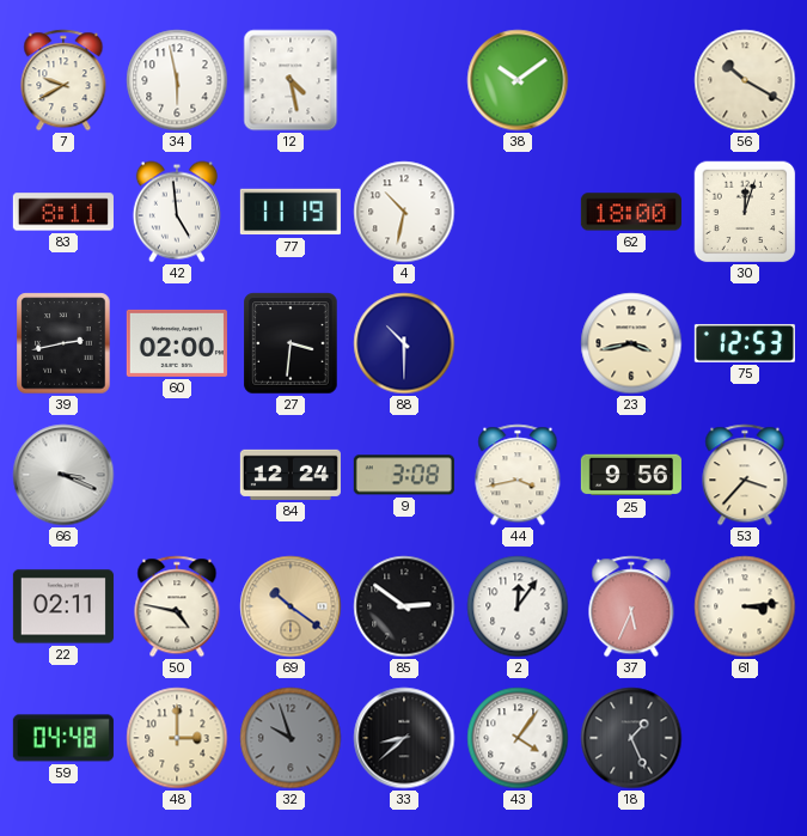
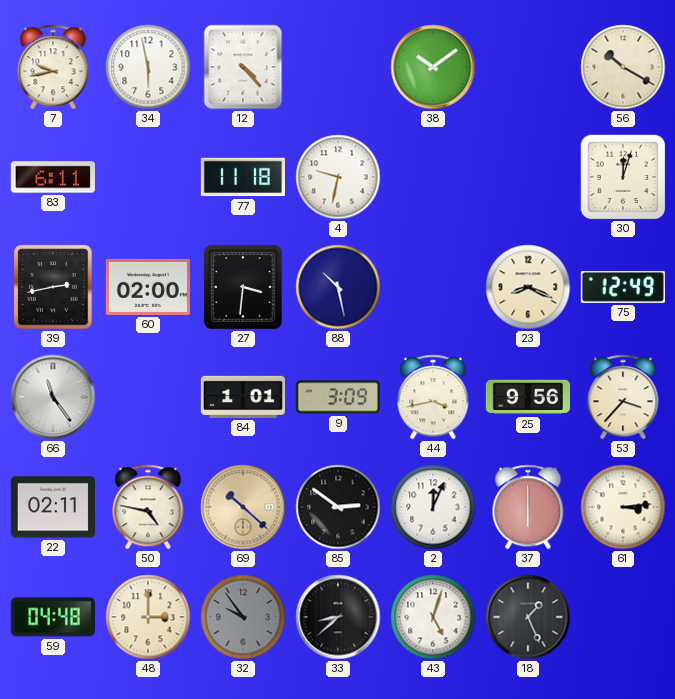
7: 9:40 -> 9:43
12: 4:28 -> 4:23
83: 8:11 -> 6:11
42: 4:59 -> none
77: 11:19 -> 11:18
4: 10:32 -> 9:32
62: 18:00 -> none
88: 10:30 -> 10:28
23: 3:43 -> 8:19
75: 12:53 -> 12:49
66: 3:19 -> 11:24
84: 12:24 -> 1:01
9: 3:08 -> 3:09
69: 10:21 -> 10:22
2: 12:06 -> 12:04
37: 5:34 -> 6:00
32: 9:57 -> 9:54
43: 4:06 -> 5:03
